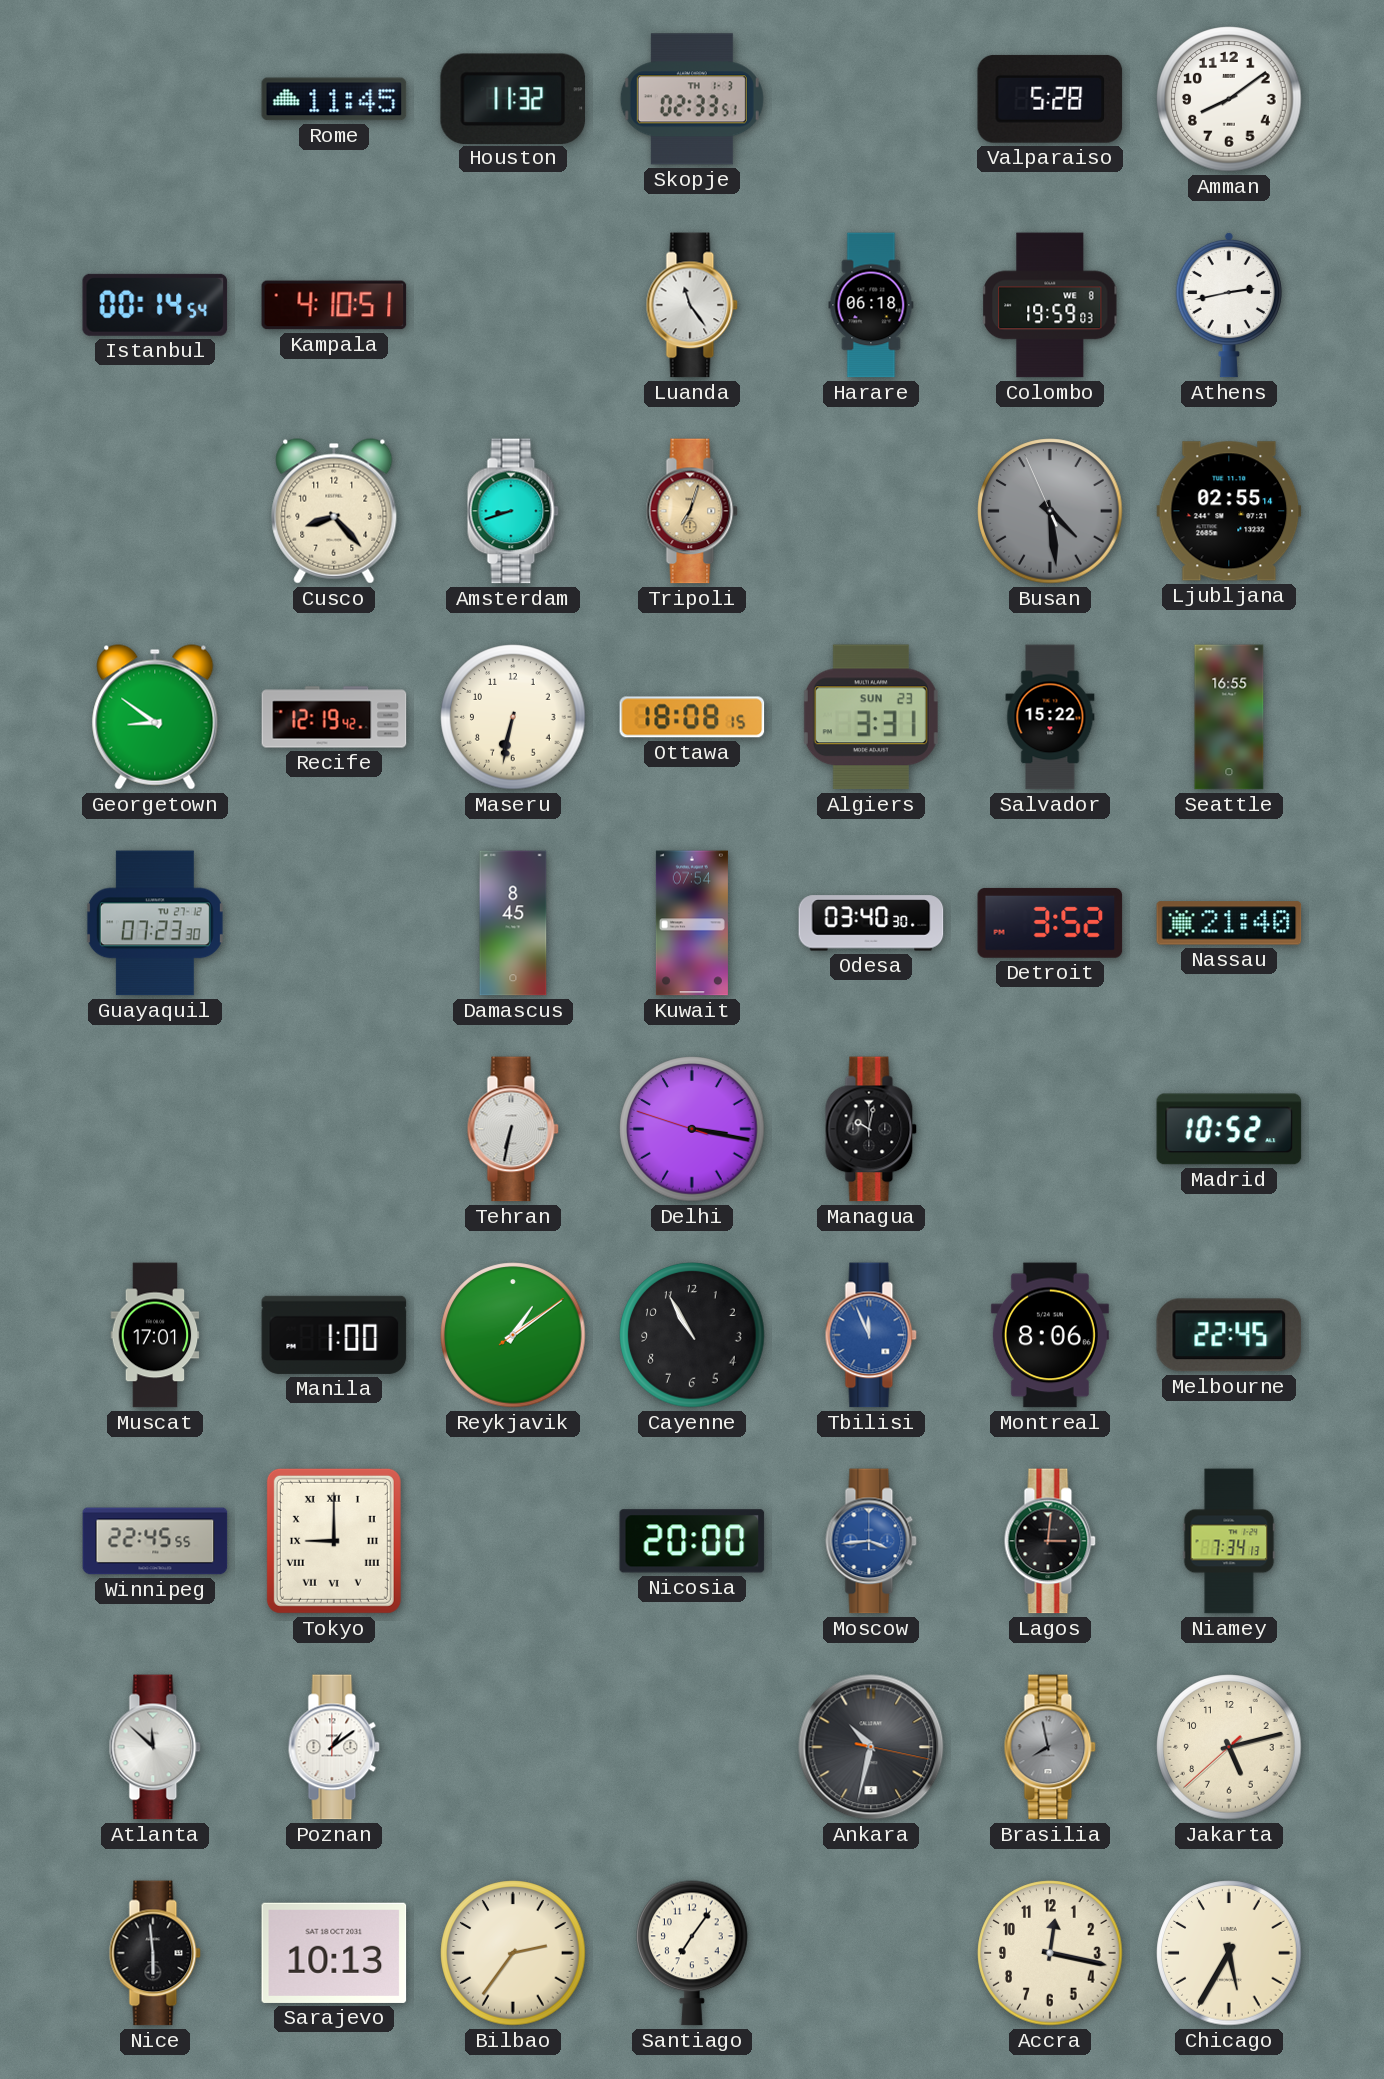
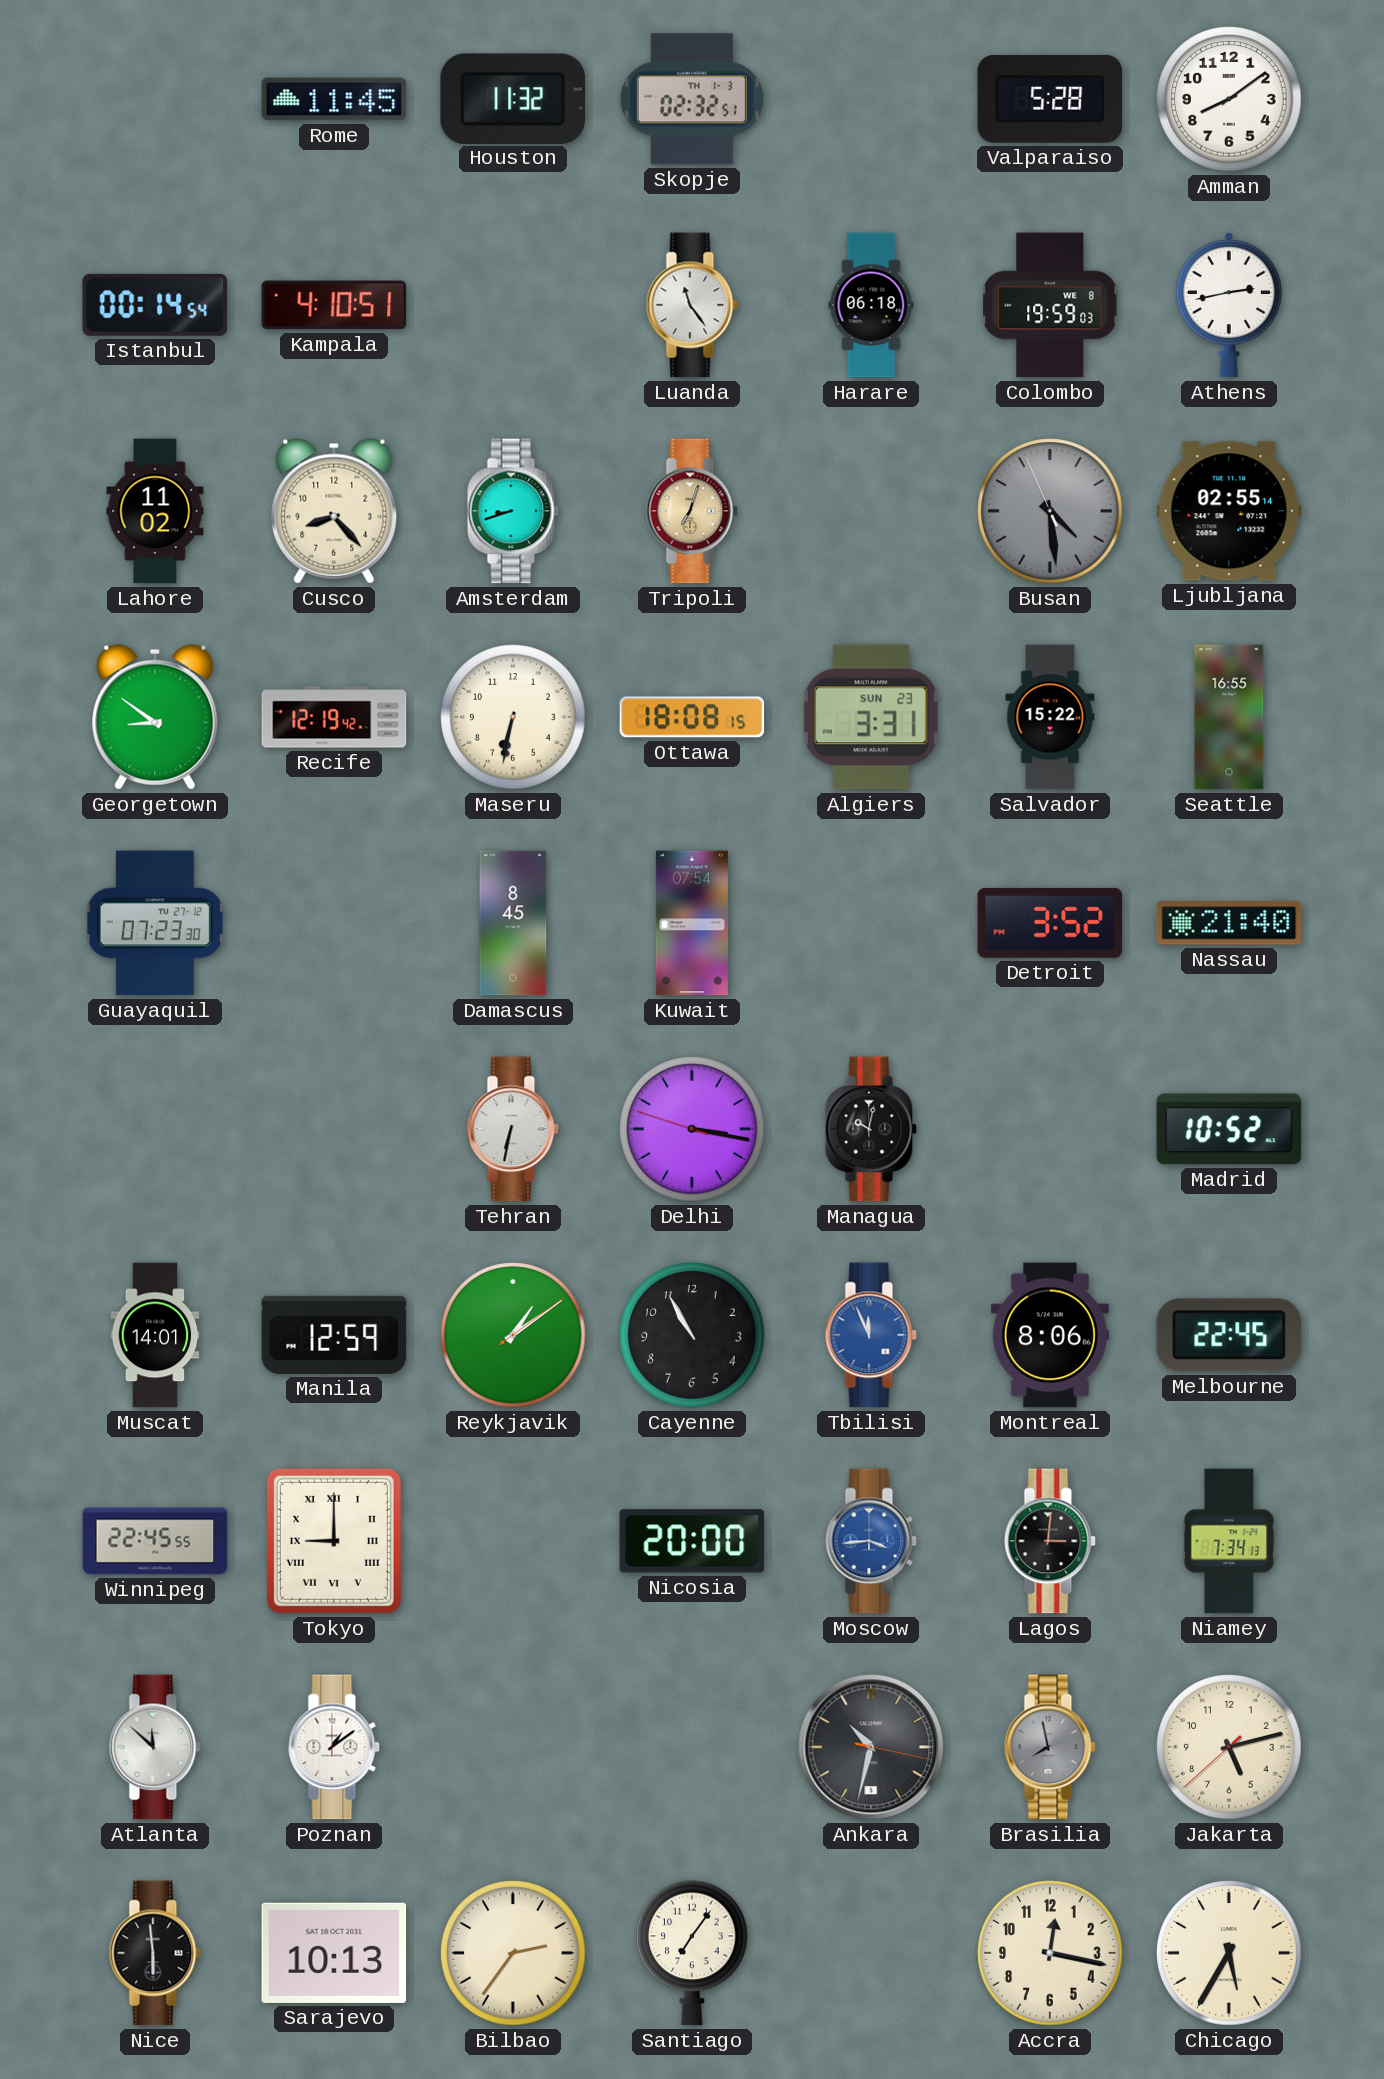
Skopje: 02:33 -> 02:32
Lahore: none -> 11:02
Odesa: 03:40 -> none
Muscat: 17:01 -> 14:01
Manila: 1:00 -> 12:59
